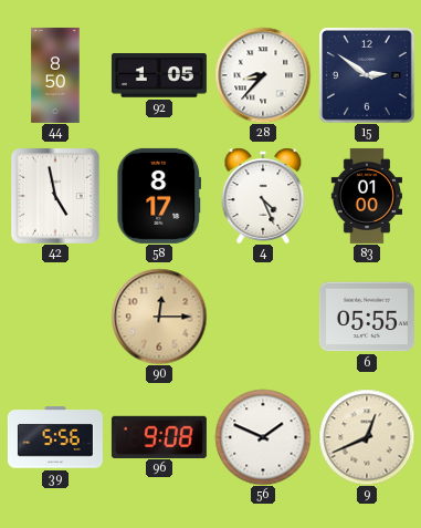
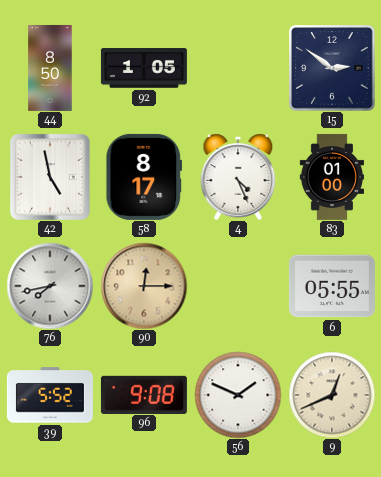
28: 8:37 -> none
76: none -> 7:43
39: 5:56 -> 5:52
